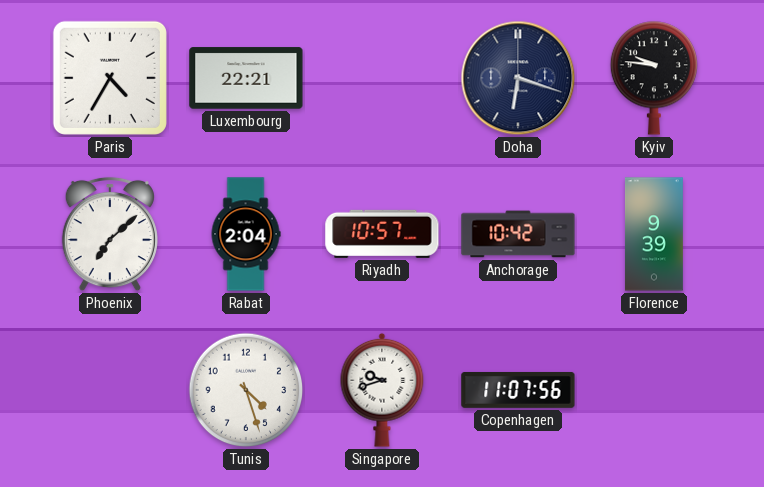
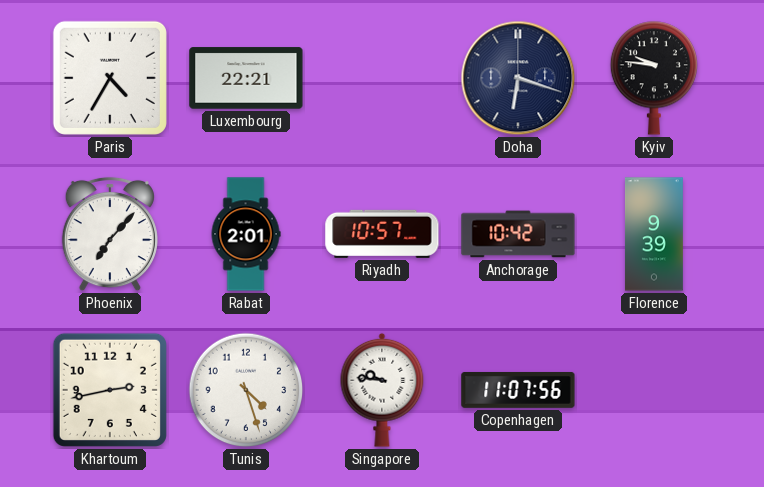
Phoenix: 7:08 -> 7:07
Rabat: 2:04 -> 2:01
Khartoum: none -> 2:43
Singapore: 9:42 -> 9:46
